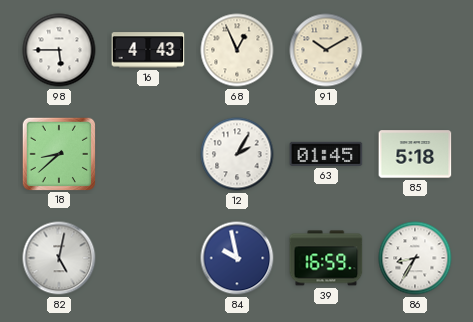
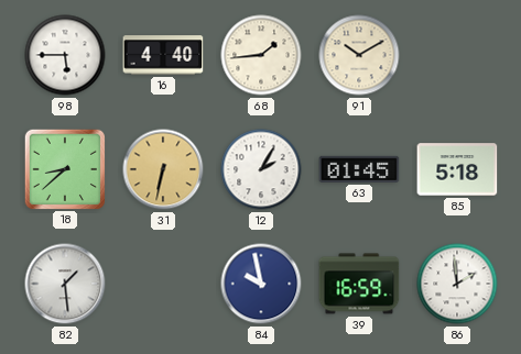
16: 4:43 -> 4:40
68: 12:56 -> 1:44
31: none -> 6:32
82: 5:02 -> 1:29
86: 8:35 -> 1:59
